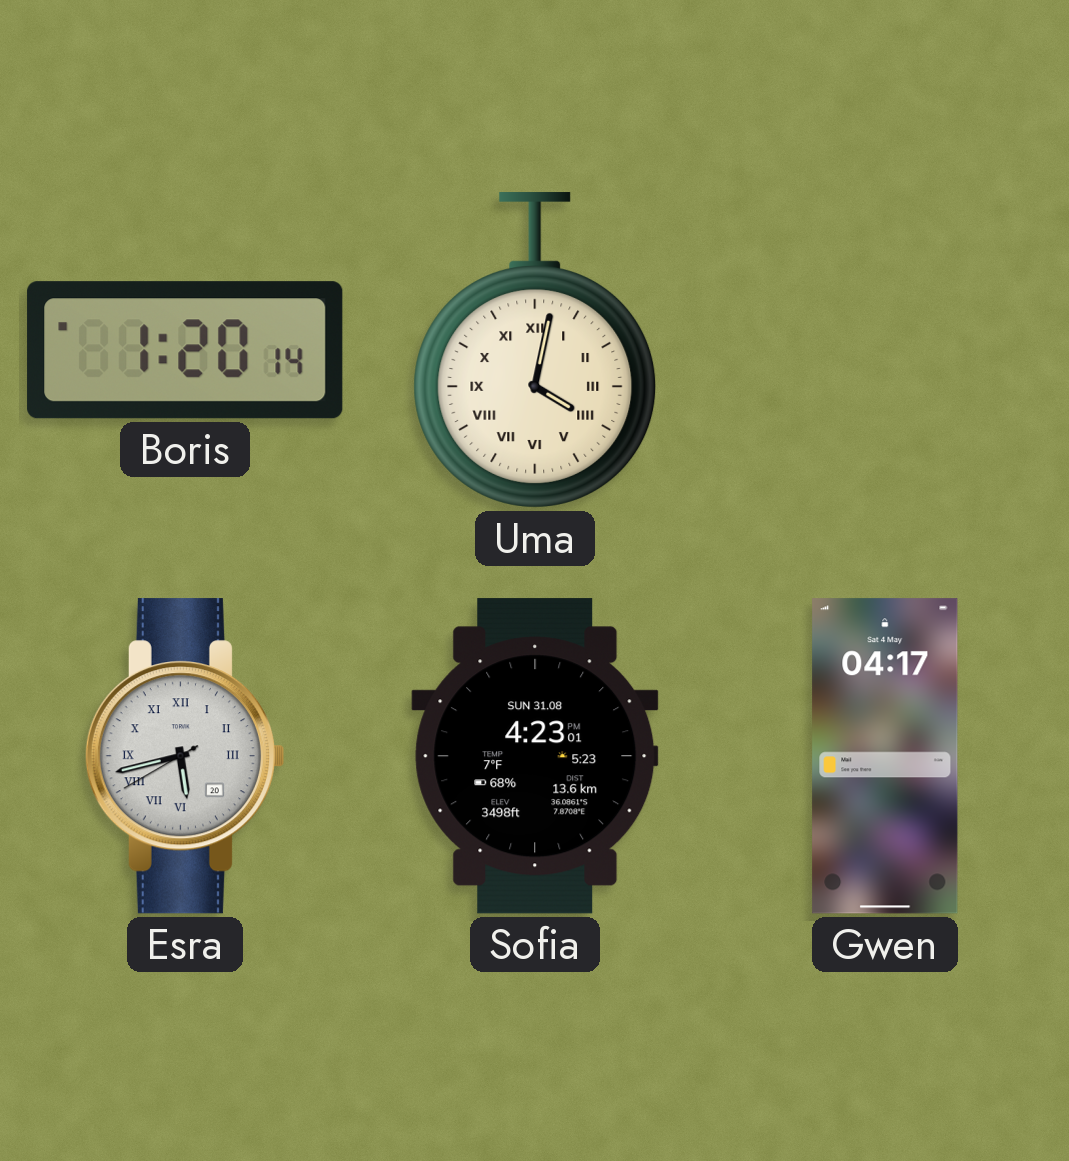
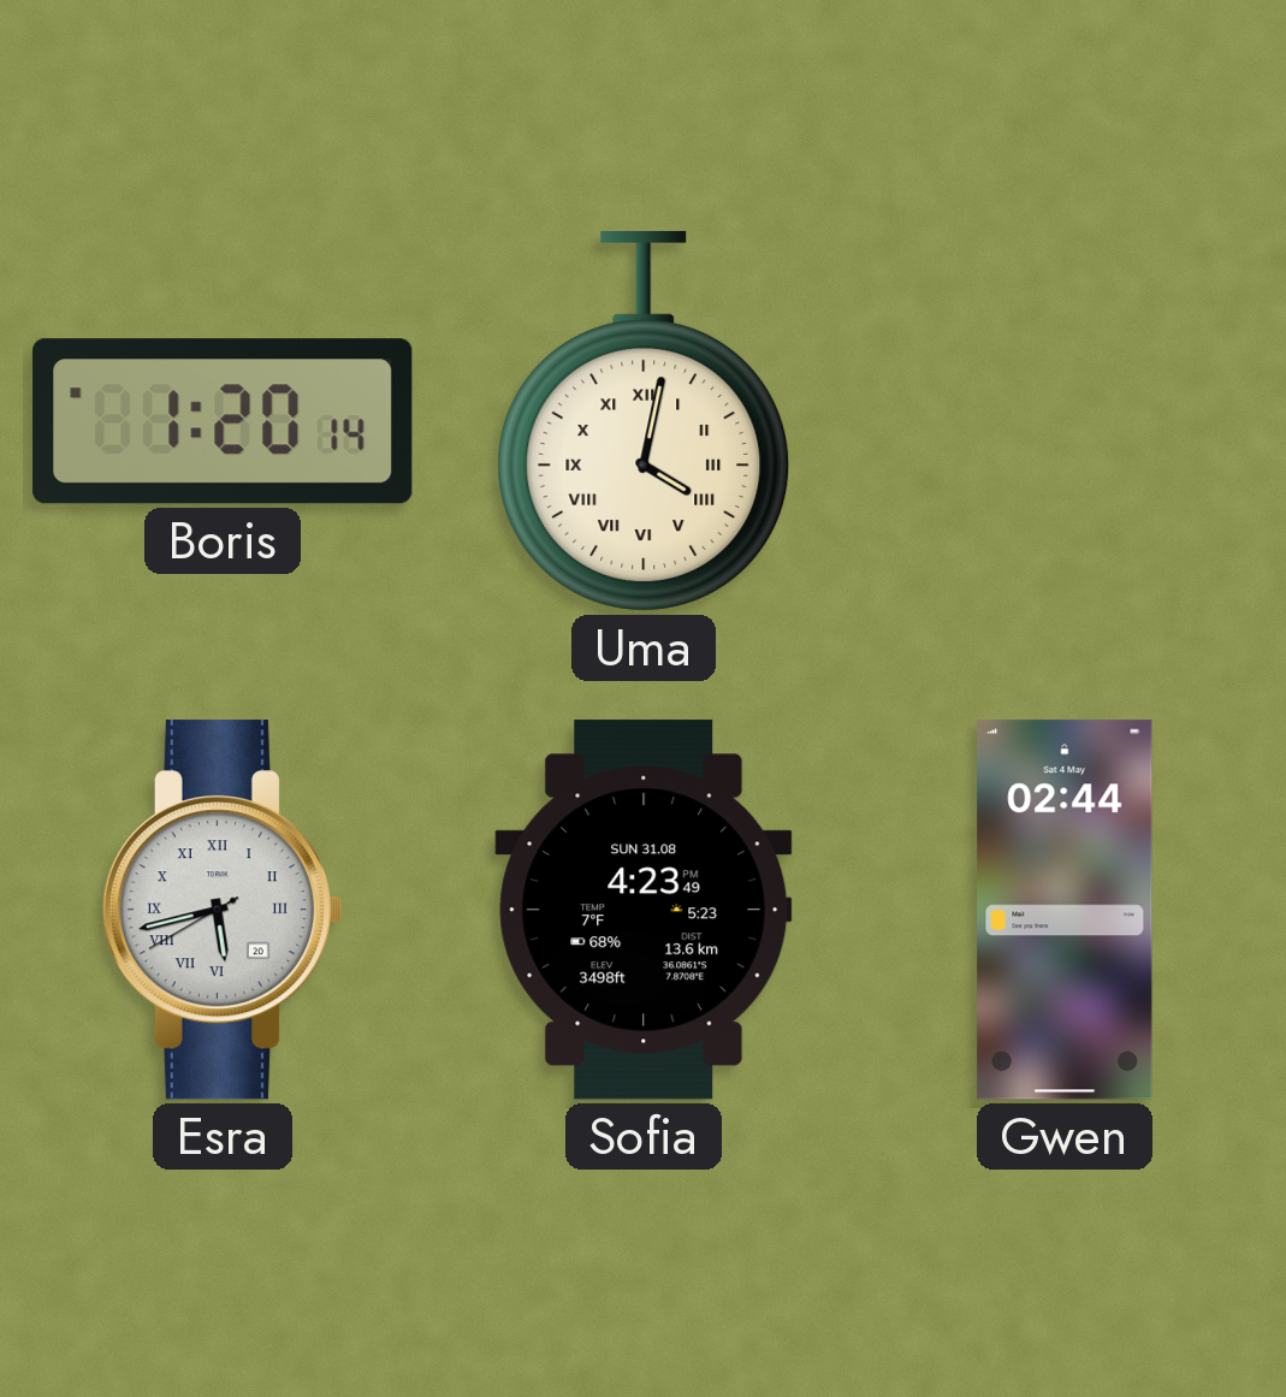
Sofia: 4:23:01 PM -> 4:23:49 PM
Gwen: 04:17 -> 02:44
